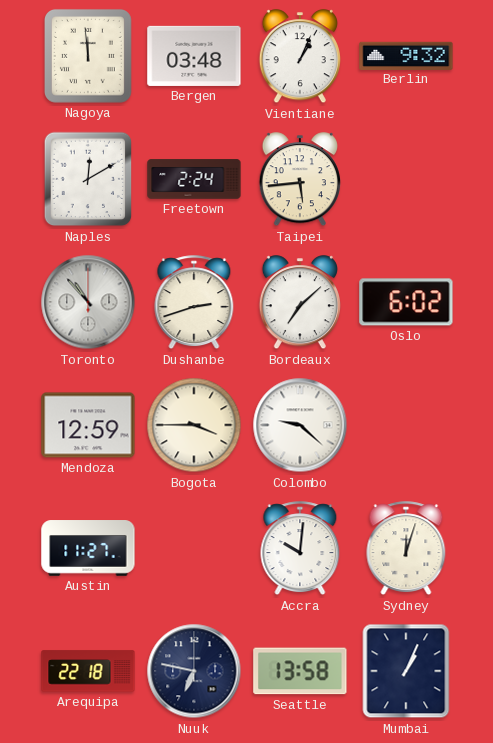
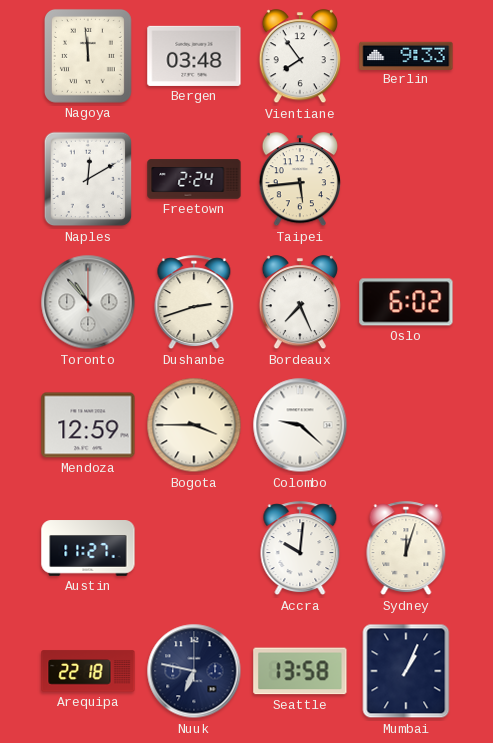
Vientiane: 1:04 -> 7:54
Berlin: 9:32 -> 9:33
Bordeaux: 7:08 -> 7:26
